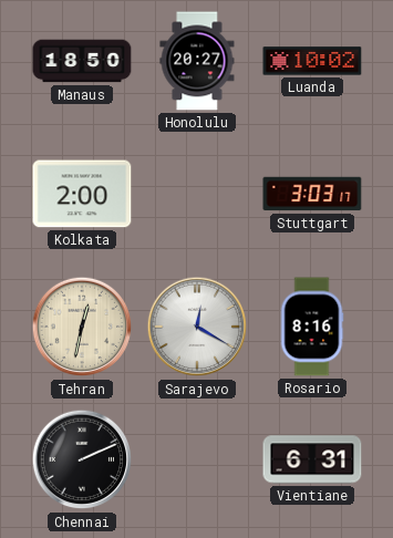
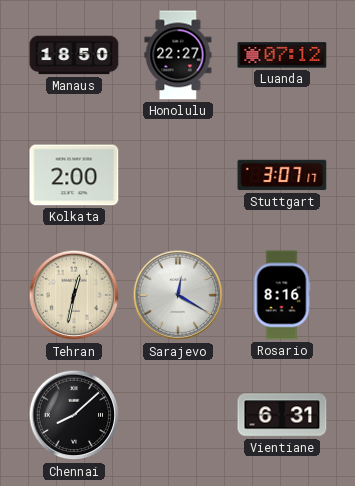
Honolulu: 20:27 -> 22:27
Luanda: 10:02 -> 07:12
Stuttgart: 3:03 -> 3:07
Chennai: 2:11 -> 8:08
